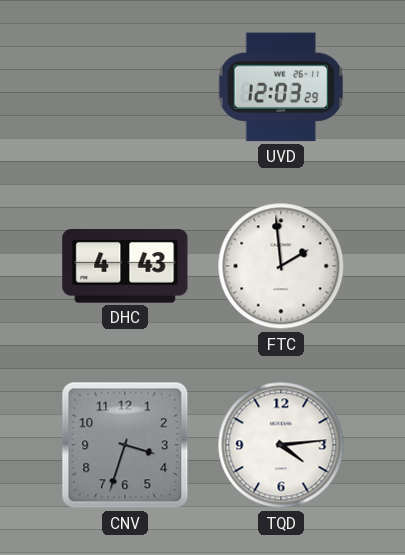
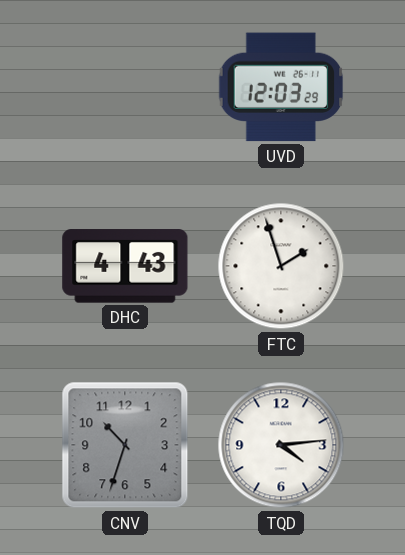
FTC: 1:59 -> 1:57
CNV: 3:33 -> 10:33
